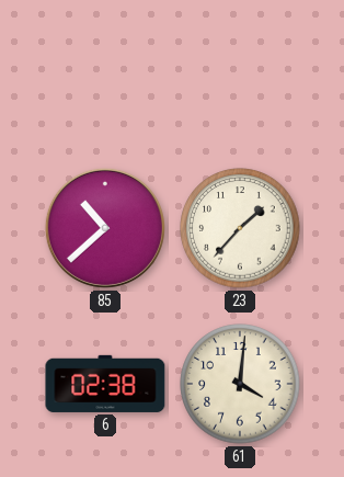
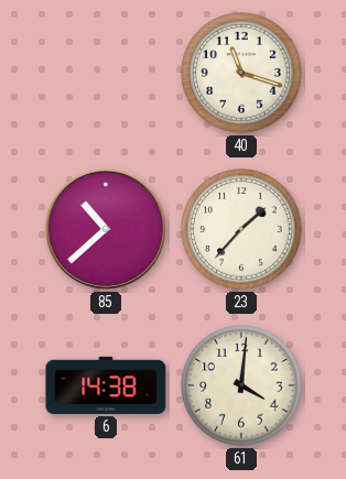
40: none -> 11:18
6: 02:38 -> 14:38
